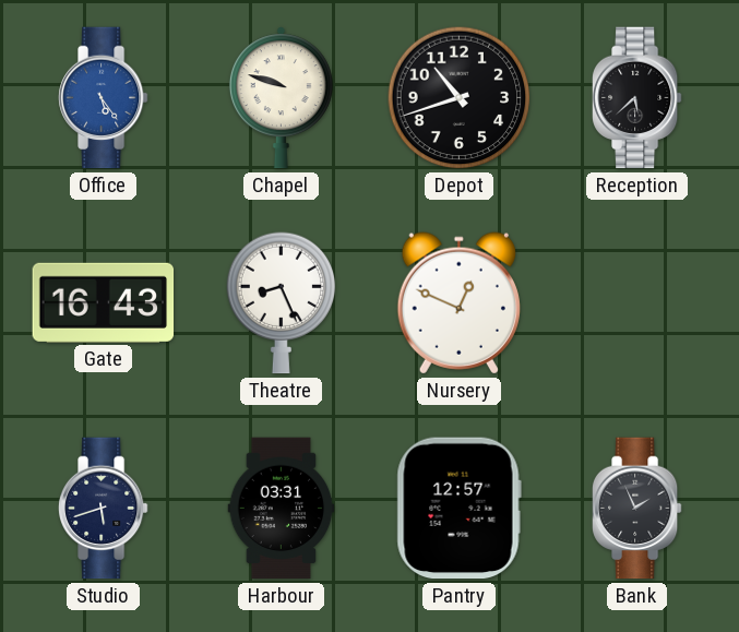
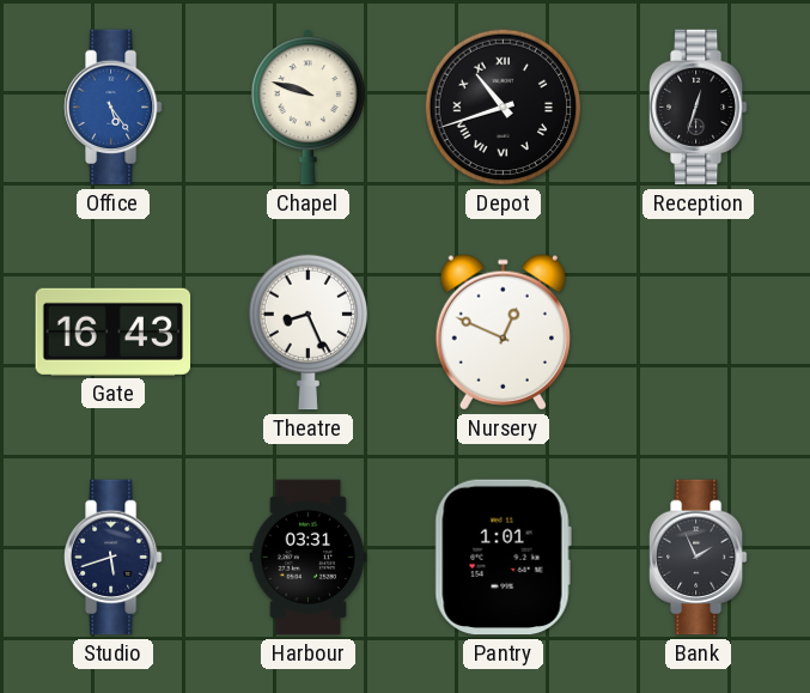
Depot numerals: Arabic -> Roman
Reception: 5:38 -> 12:33
Pantry: 12:57 -> 1:01
